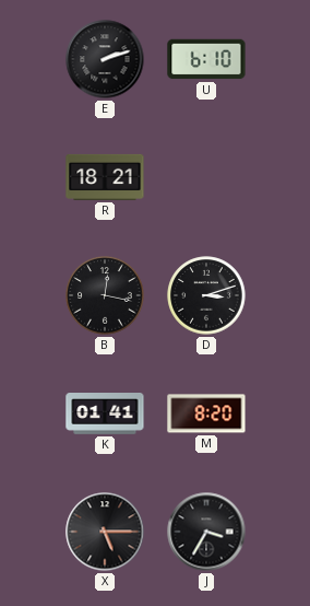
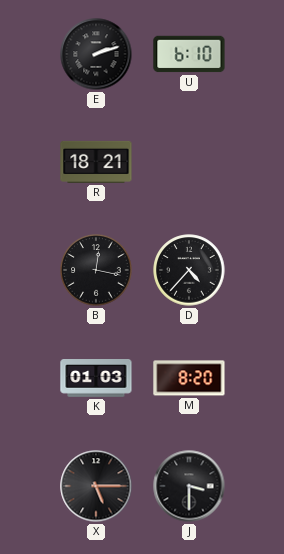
D: 3:12 -> 4:37
K: 01:41 -> 01:03
J: 3:35 -> 3:30
